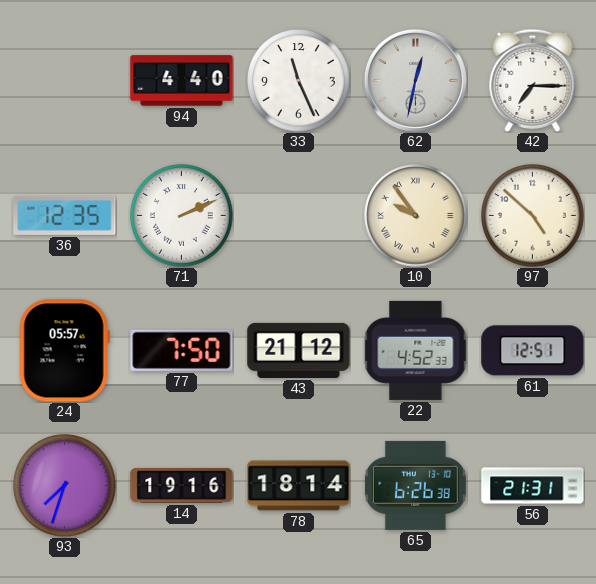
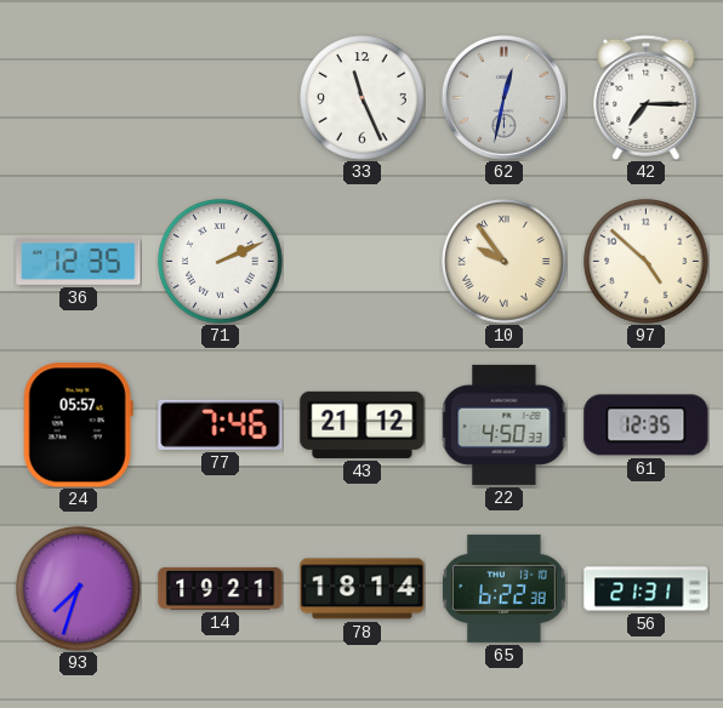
94: 4:40 -> none
77: 7:50 -> 7:46
22: 4:52 -> 4:50
61: 12:51 -> 12:35
14: 19:16 -> 19:21
65: 6:26 -> 6:22
